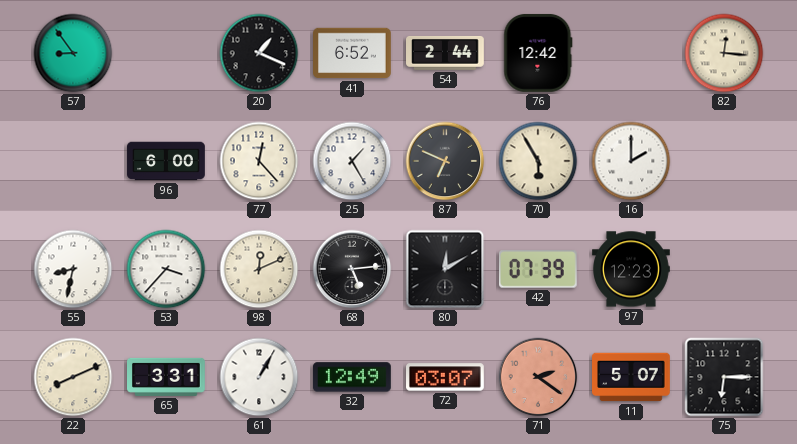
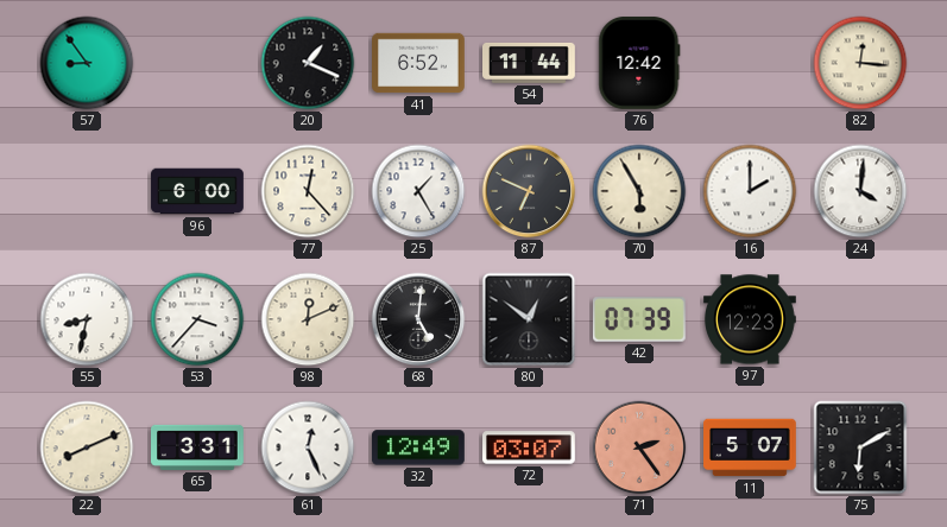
54: 2:44 -> 11:44
24: none -> 4:01
68: 5:14 -> 5:01
80: 12:10 -> 12:51
61: 1:05 -> 12:26
71: 2:21 -> 2:24
75: 6:15 -> 6:10
